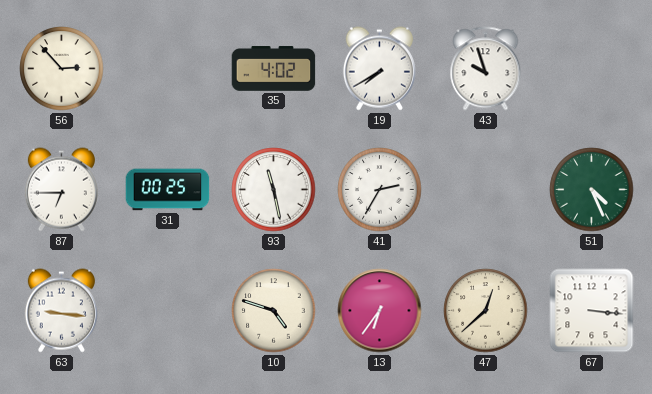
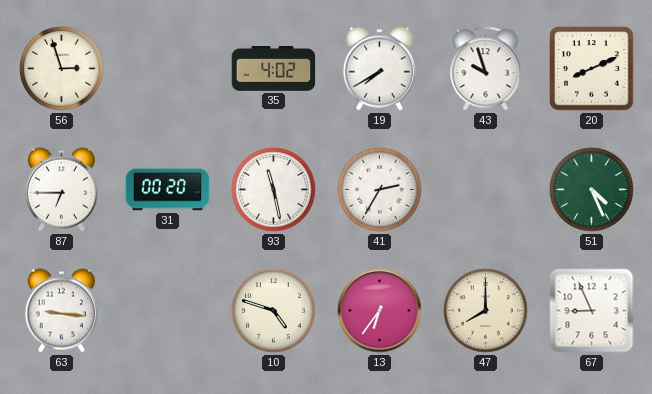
56: 2:53 -> 2:57
20: none -> 8:11
31: 00:25 -> 00:20
47: 12:38 -> 8:00
67: 3:16 -> 8:56
